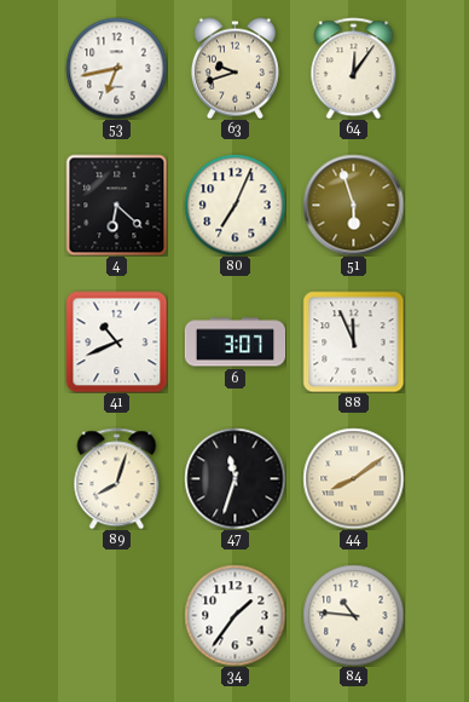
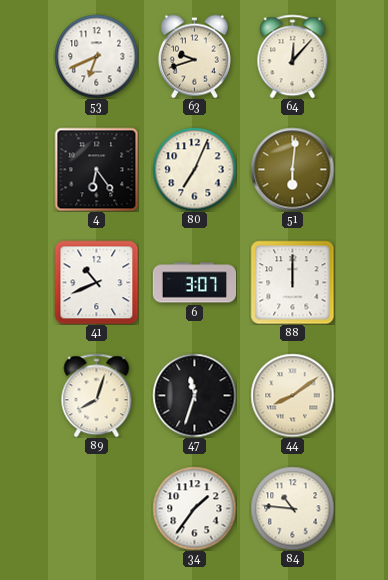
53: 6:43 -> 6:41
64: 12:06 -> 12:07
4: 6:22 -> 6:24
51: 5:57 -> 6:01
88: 11:56 -> 12:00
